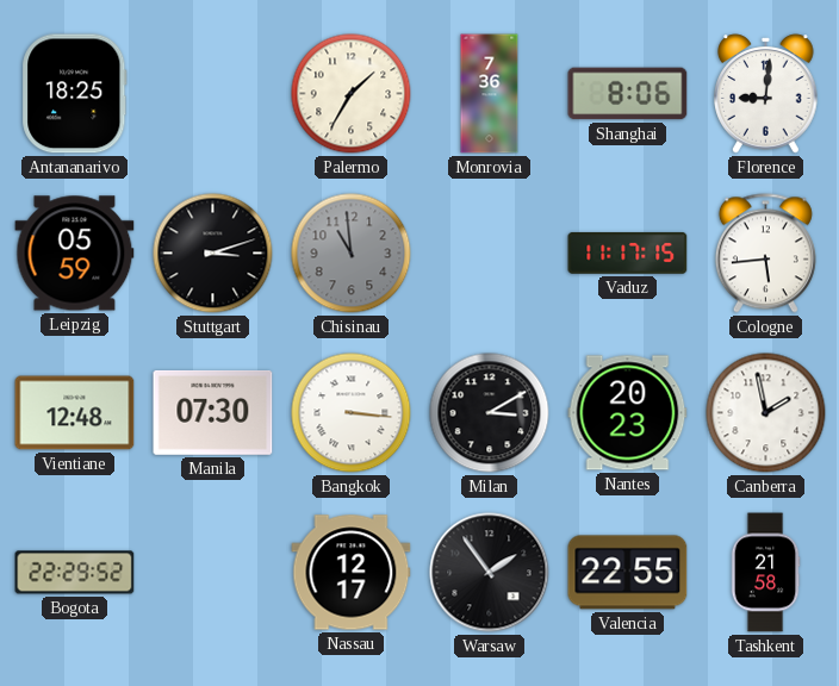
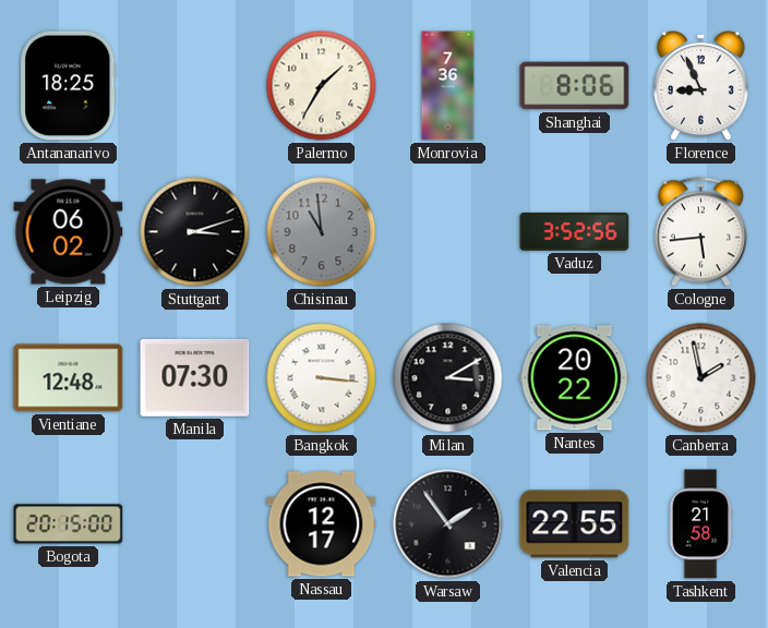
Florence: 9:01 -> 8:56
Leipzig: 05:59 -> 06:02
Vaduz: 11:17 -> 3:52
Nantes: 20:23 -> 20:22
Bogota: 22:29 -> 20:15
